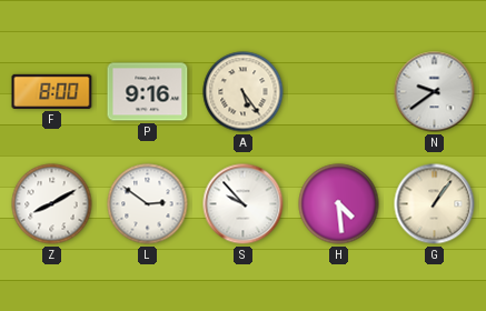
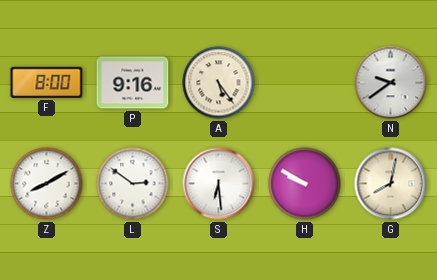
S: 9:53 -> 6:29
H: 4:29 -> 9:50
G: 1:06 -> 8:02
